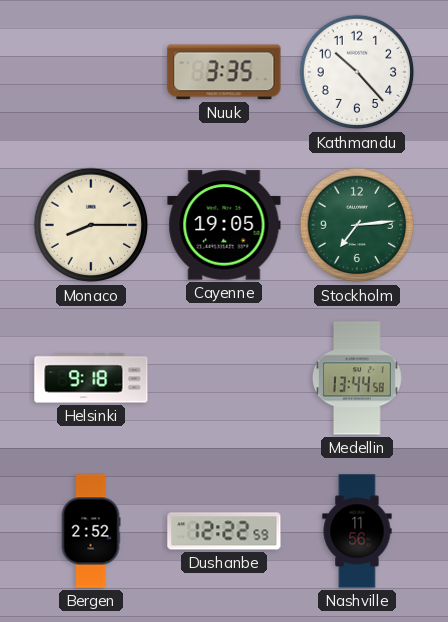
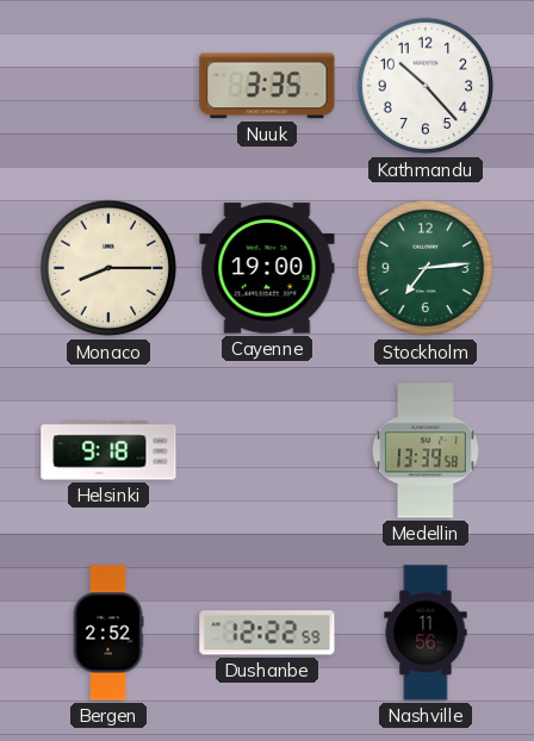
Cayenne: 19:05 -> 19:00
Medellin: 13:44 -> 13:39
